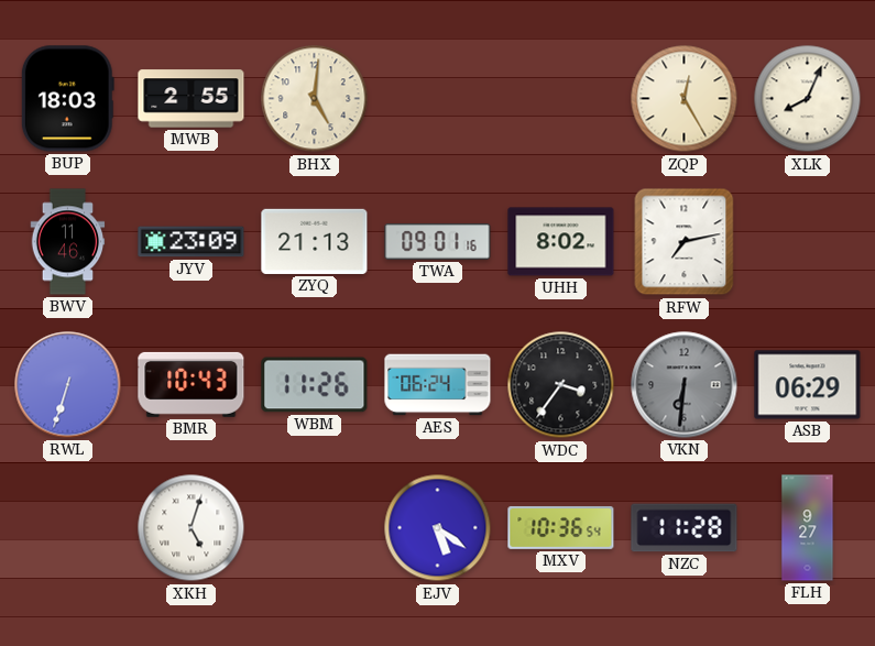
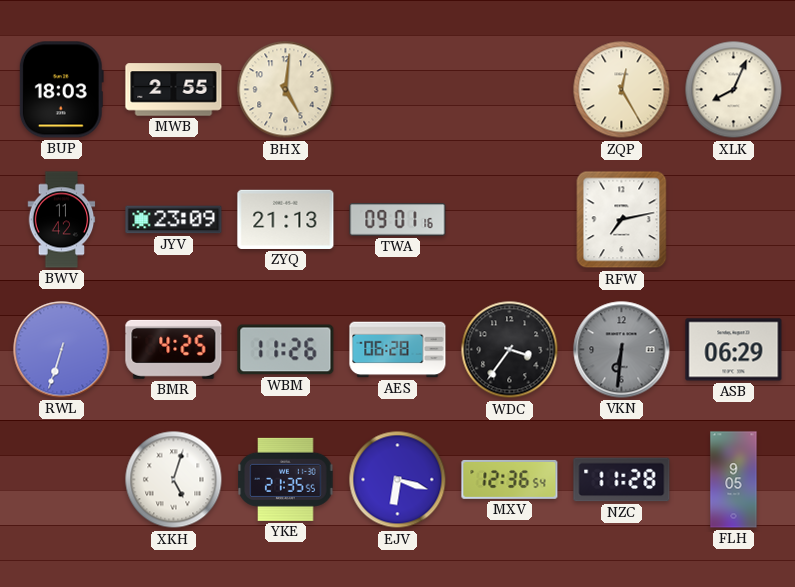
BWV: 11:46 -> 11:42
UHH: 8:02 -> none
BMR: 10:43 -> 4:25
AES: 06:24 -> 06:28
YKE: none -> 21:35
EJV: 5:21 -> 6:18
MXV: 10:36 -> 12:36
FLH: 9:27 -> 9:05
